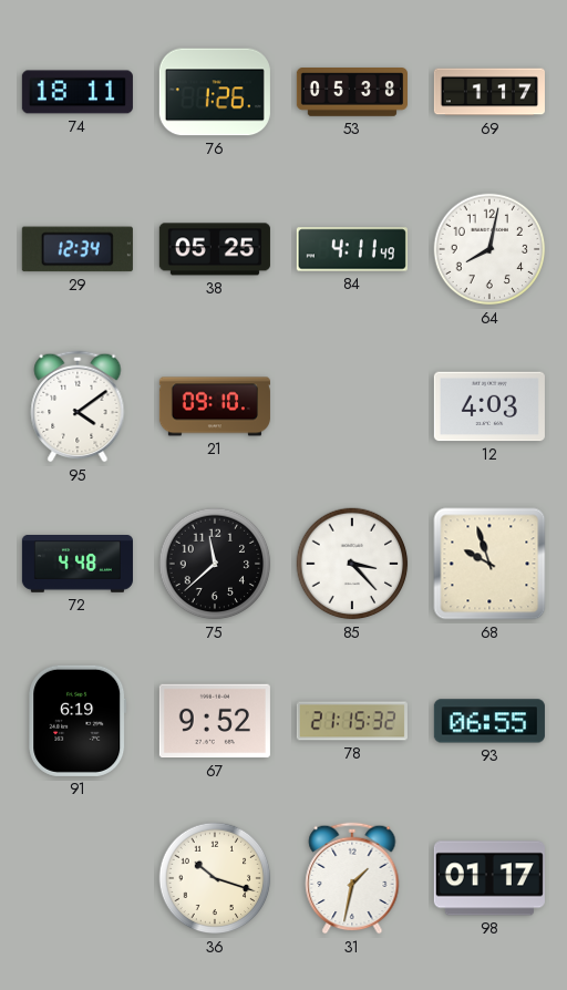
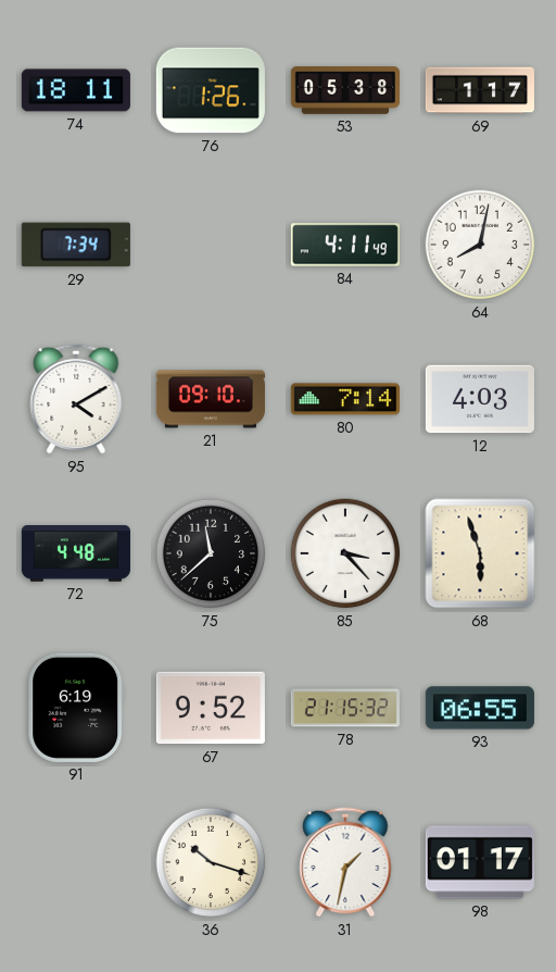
29: 12:34 -> 7:34
38: 05:25 -> none
95: 4:09 -> 4:10
80: none -> 7:14
68: 9:57 -> 5:57
